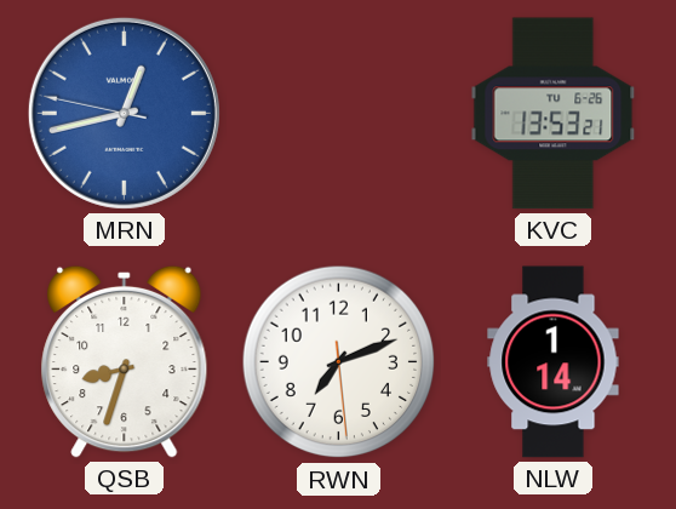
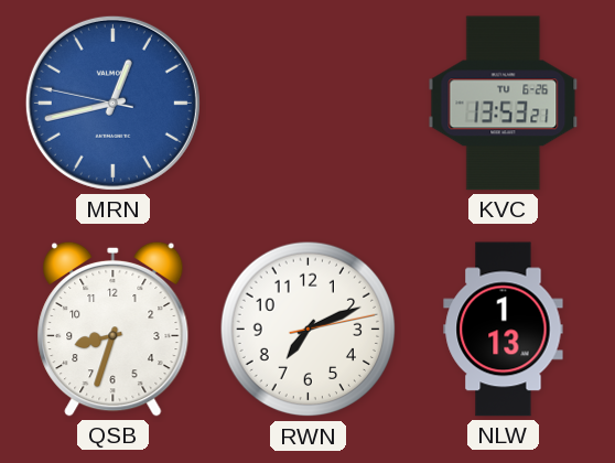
RWN: 7:11:29 -> 7:11:13
NLW: 1:14 -> 1:13
